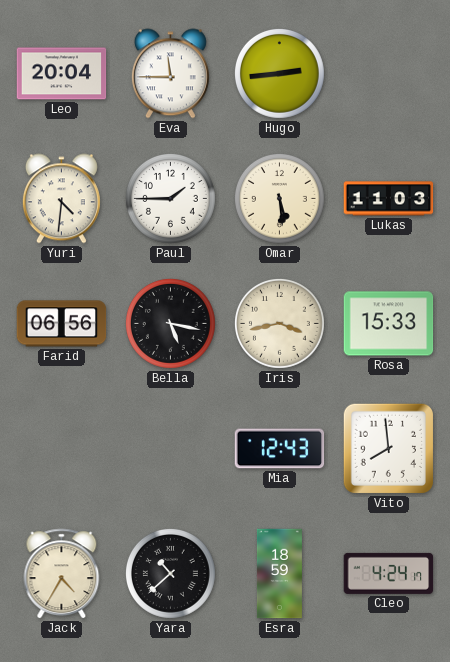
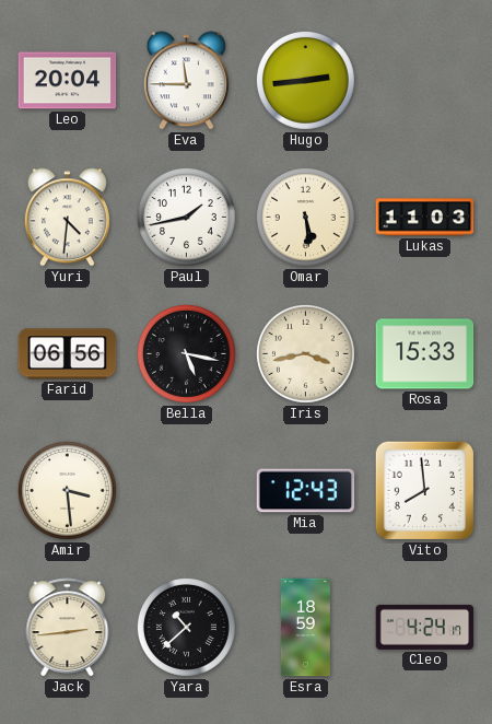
Paul: 1:45 -> 1:43
Amir: none -> 3:29
Jack: 4:35 -> 2:44
